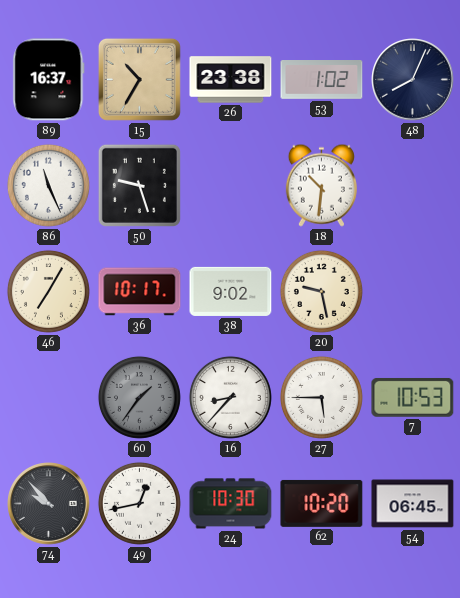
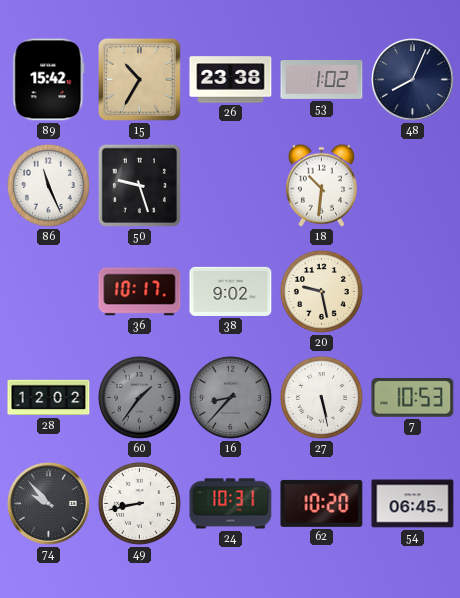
89: 16:37 -> 15:42
46: 7:05 -> none
28: none -> 12:02
16 dial: white -> grey
27: 5:45 -> 5:28
49: 12:43 -> 8:43
24: 10:30 -> 10:31
